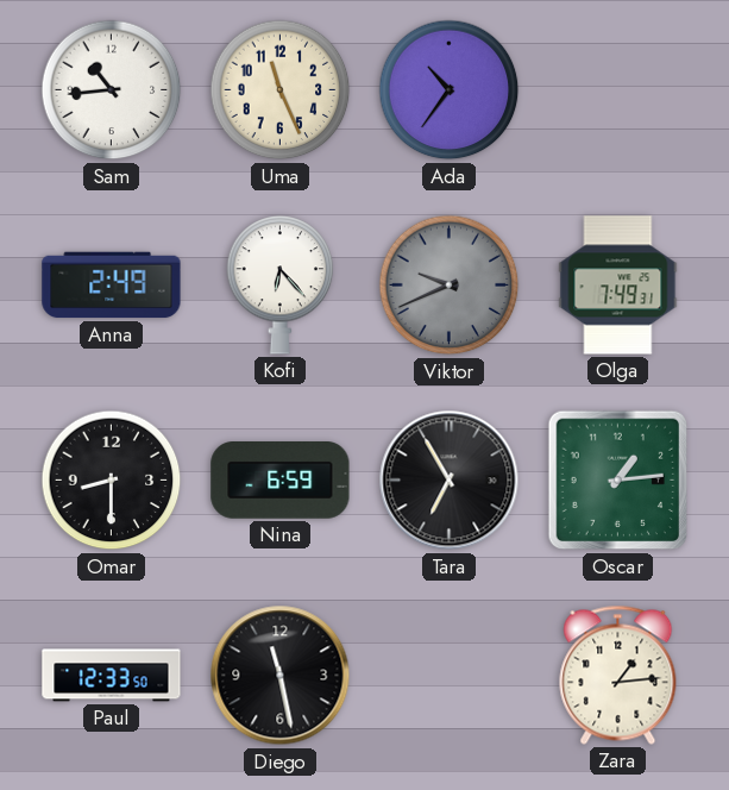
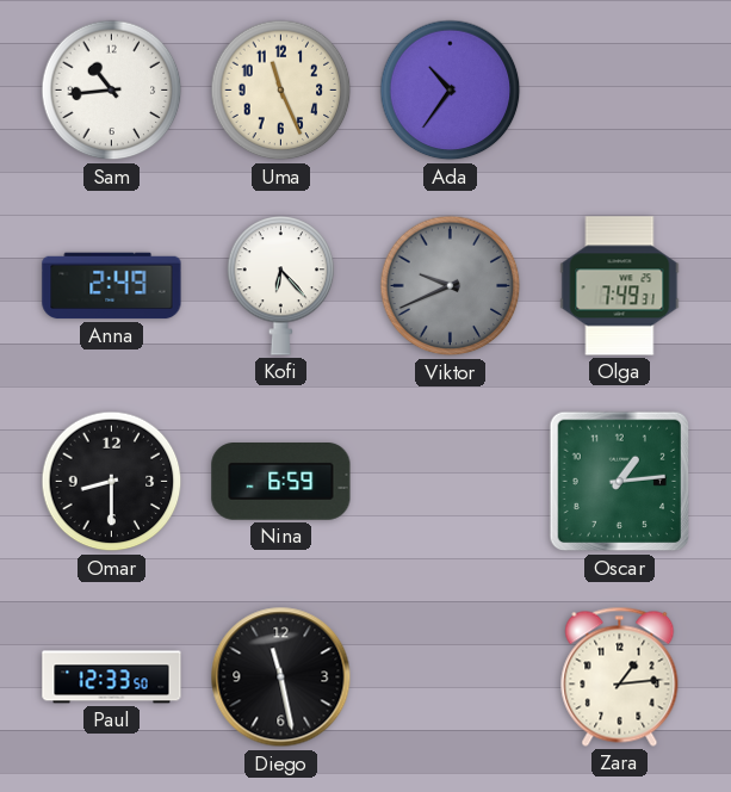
Tara: 6:55 -> none
